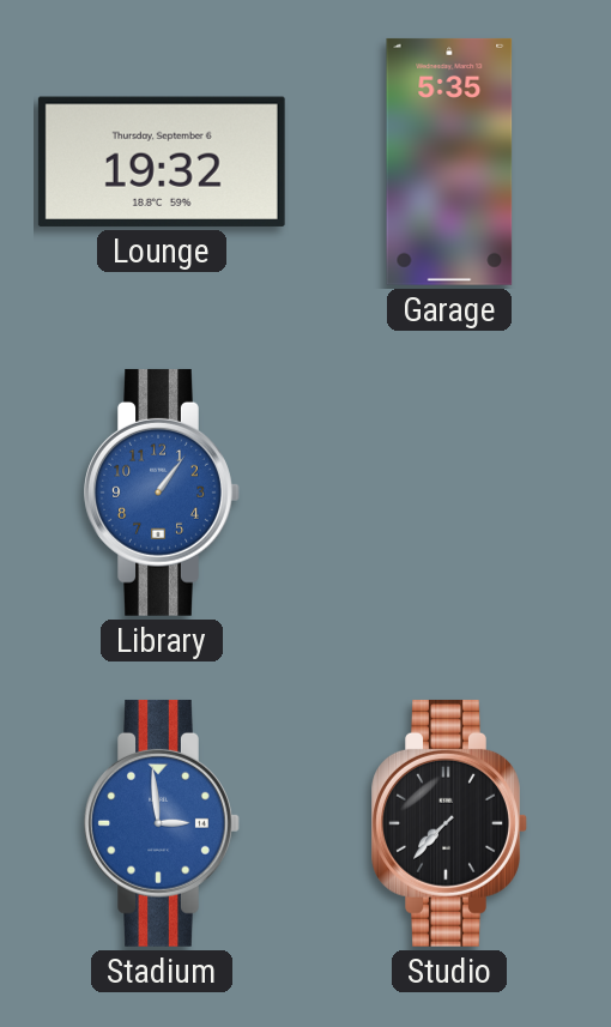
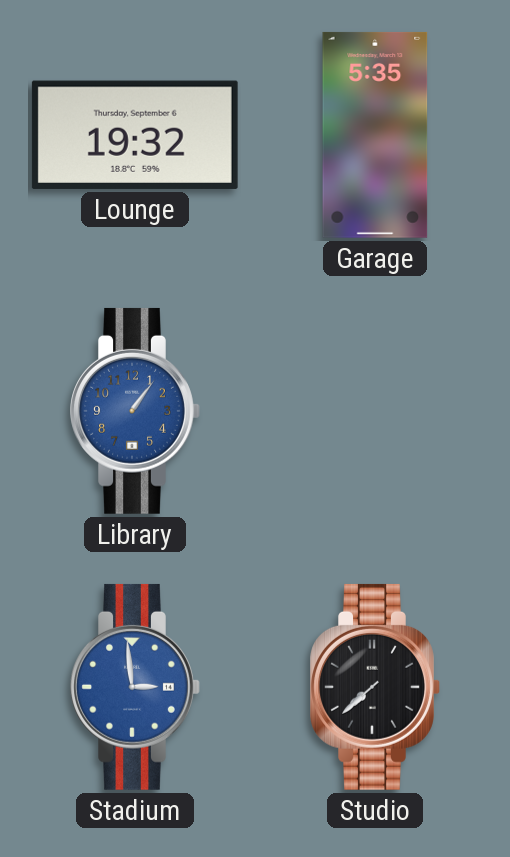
Studio: 7:37 -> 7:38
